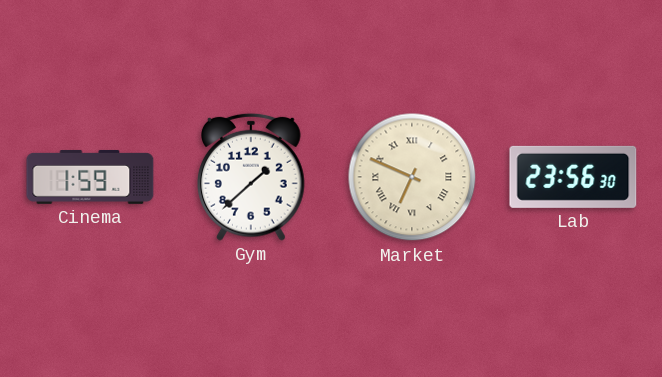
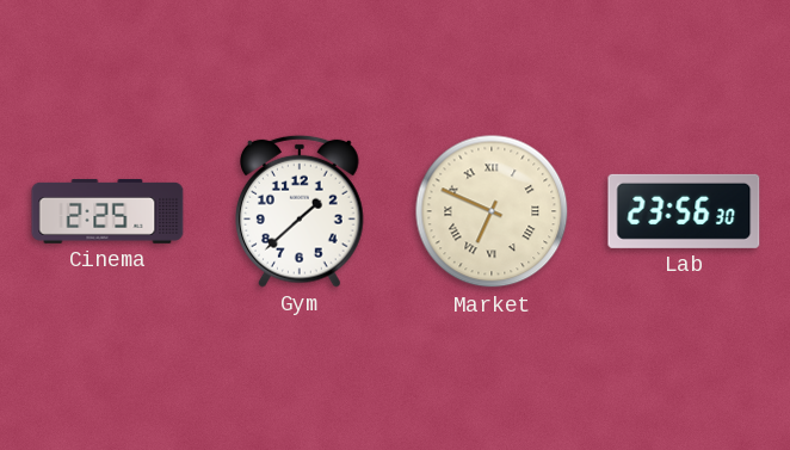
Cinema: 1:59 -> 2:25
